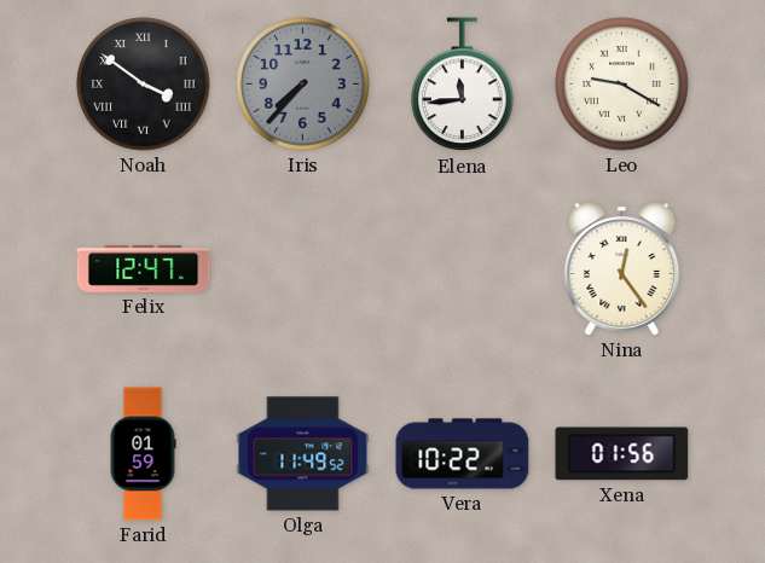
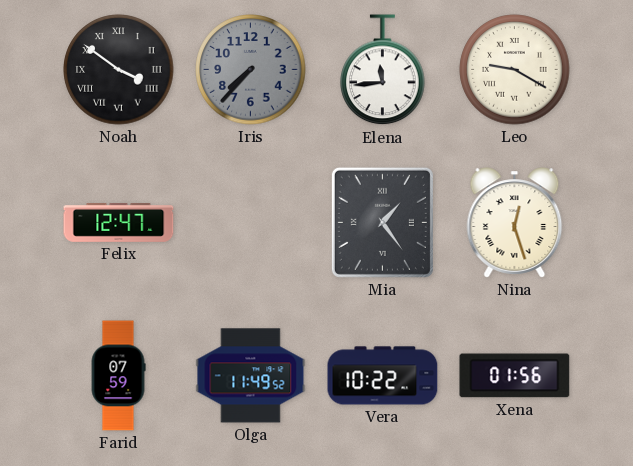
Mia: none -> 1:24
Nina: 12:24 -> 12:27
Farid: 01:59 -> 07:59
